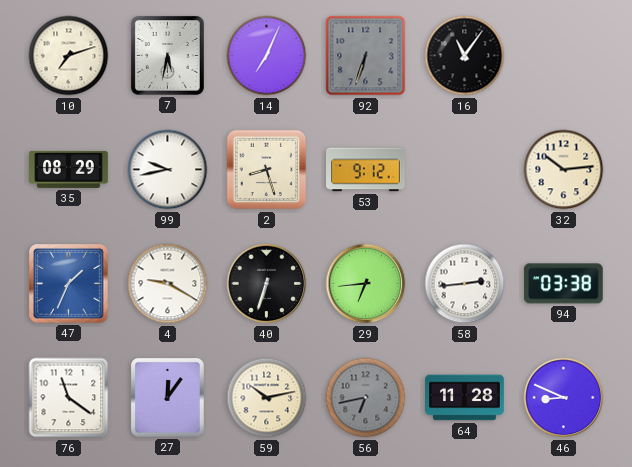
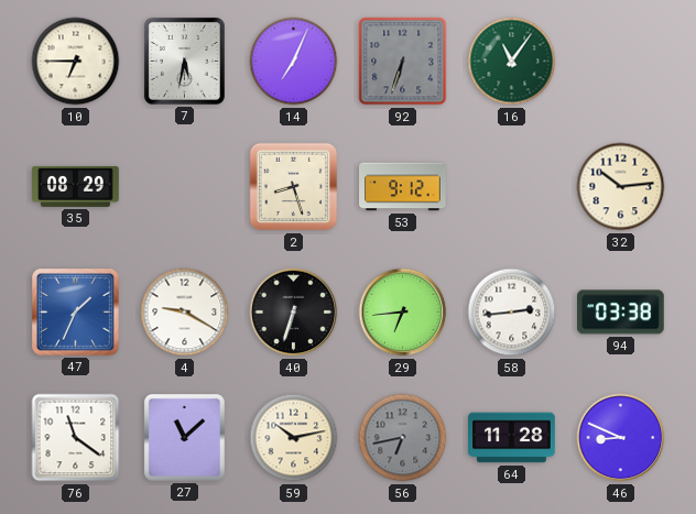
10: 7:12 -> 6:45
16 dial: black -> green
99: 9:43 -> none
27: 12:06 -> 11:08
